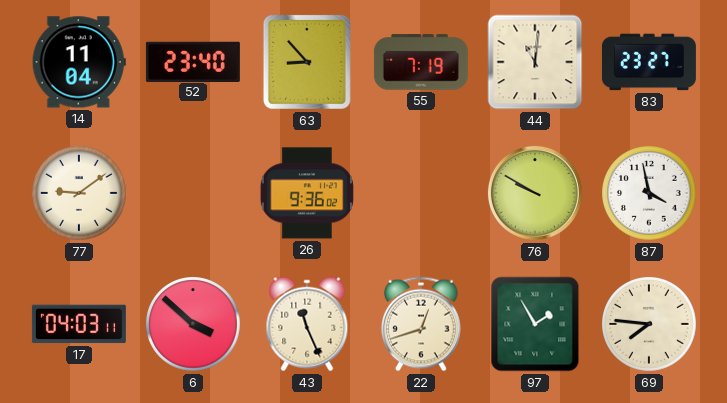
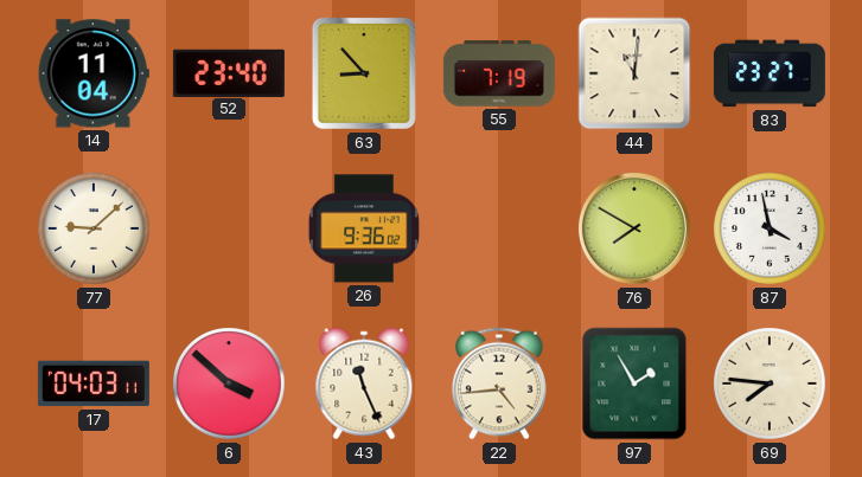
77: 9:09 -> 9:08
76: 9:50 -> 7:50
22: 12:42 -> 4:44
